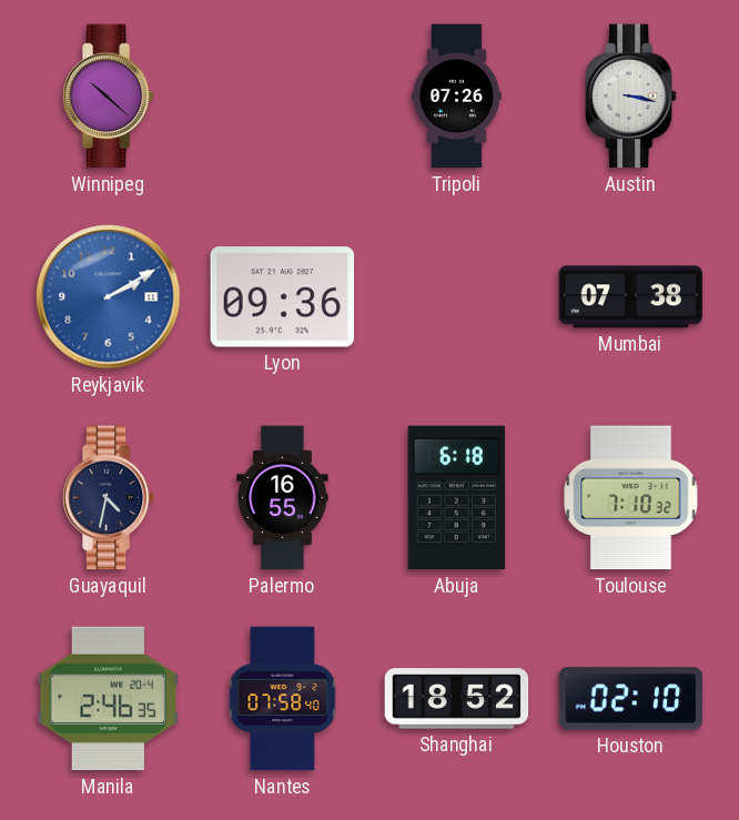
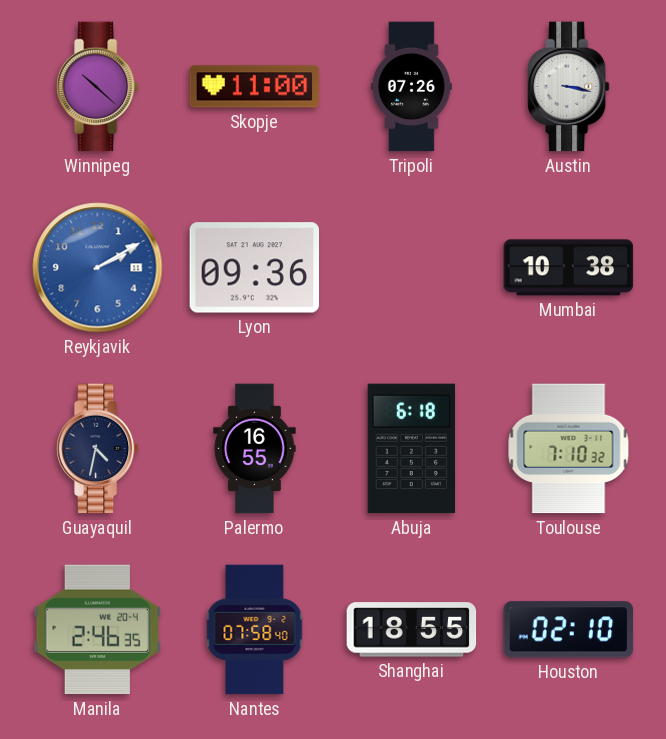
Skopje: none -> 11:00
Mumbai: 07:38 -> 10:38
Shanghai: 18:52 -> 18:55
